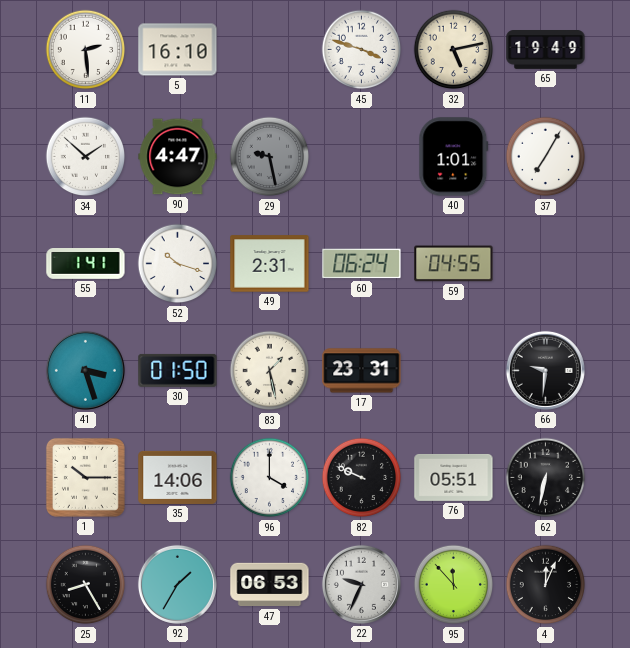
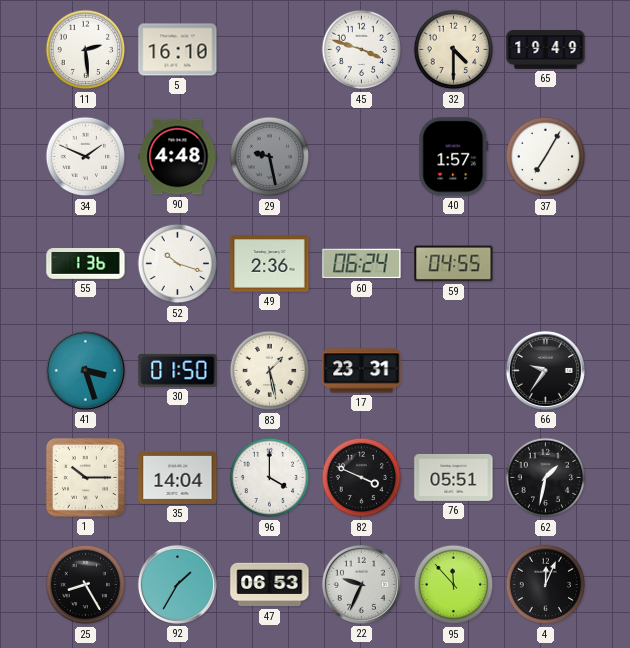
32: 5:13 -> 4:30
34: 1:52 -> 1:49
90: 4:47 -> 4:48
40: 1:01 -> 1:57
55: 1:41 -> 1:36
49: 2:31 -> 2:36
66: 9:31 -> 9:36
35: 14:06 -> 14:04
82: 9:49 -> 3:49
62: 6:32 -> 1:32
